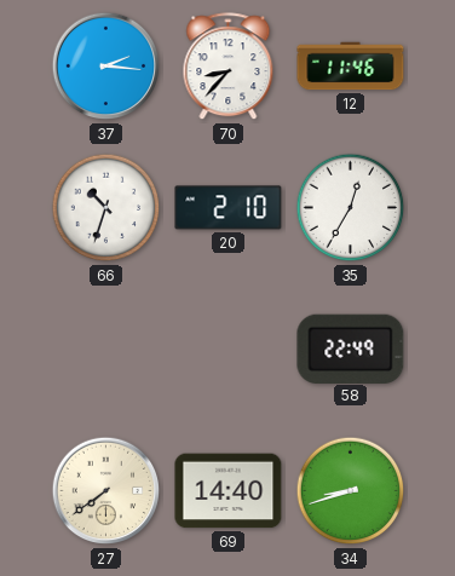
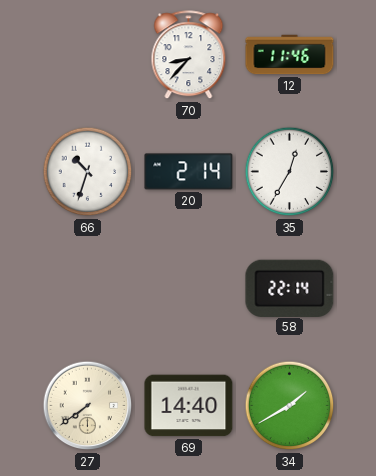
37: 2:16 -> none
20: 2:10 -> 2:14
58: 22:49 -> 22:14
34: 8:42 -> 1:40
